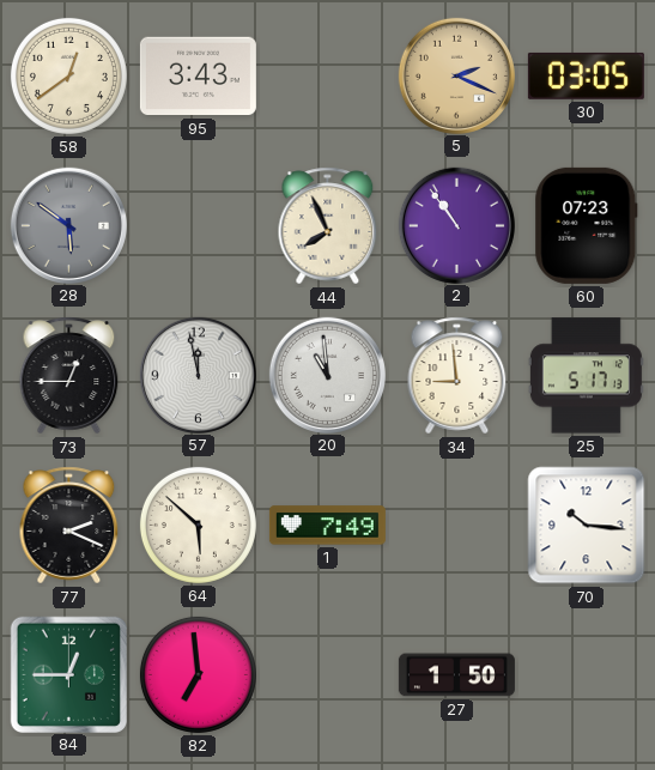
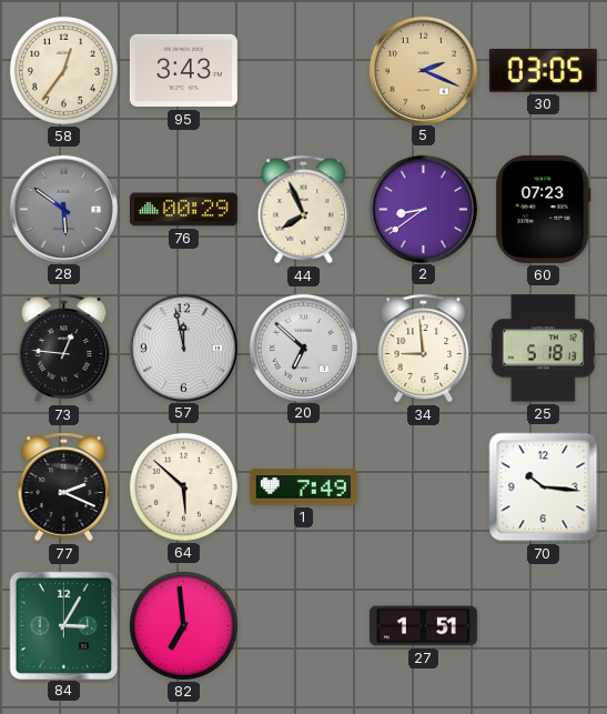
58: 12:39 -> 12:36
76: none -> 00:29
2: 10:54 -> 8:39
73: 12:45 -> 12:46
20: 10:59 -> 6:52
25: 5:17 -> 5:18
84: 12:45 -> 3:05
27: 1:50 -> 1:51
